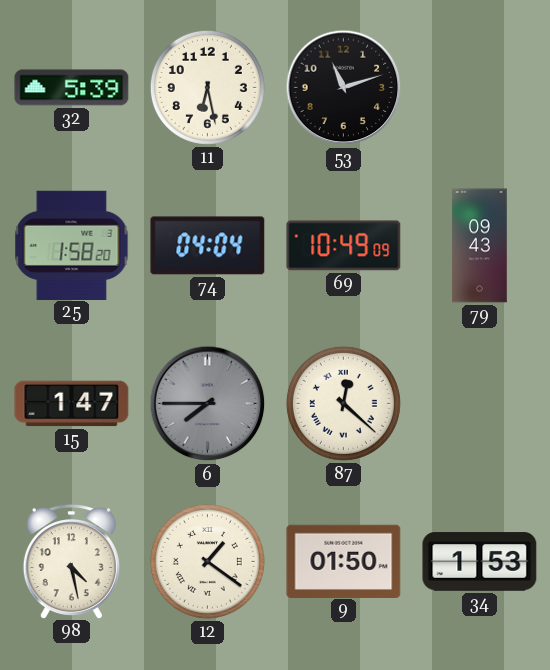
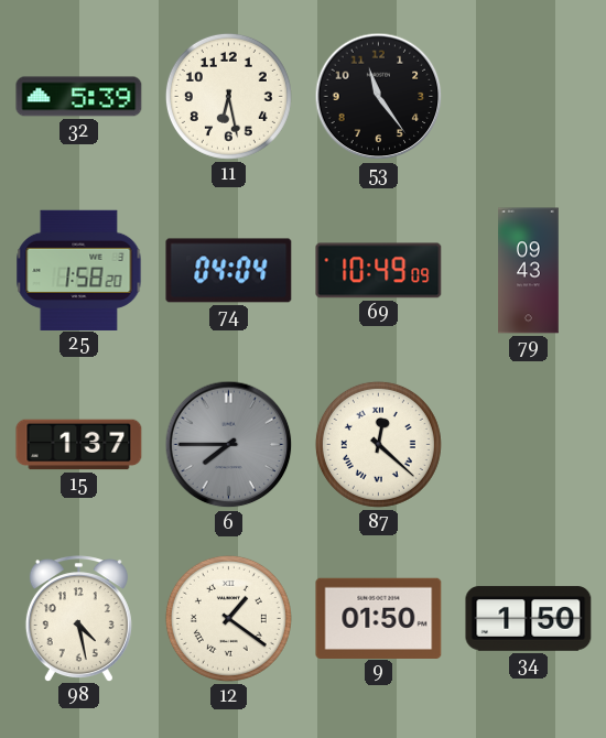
53: 11:12 -> 11:24
15: 1:47 -> 1:37
34: 1:53 -> 1:50
